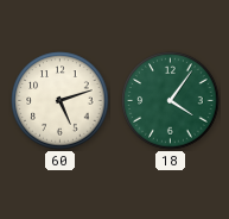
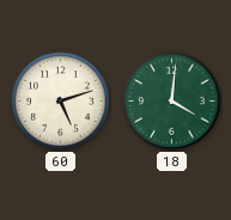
18: 4:06 -> 4:01
